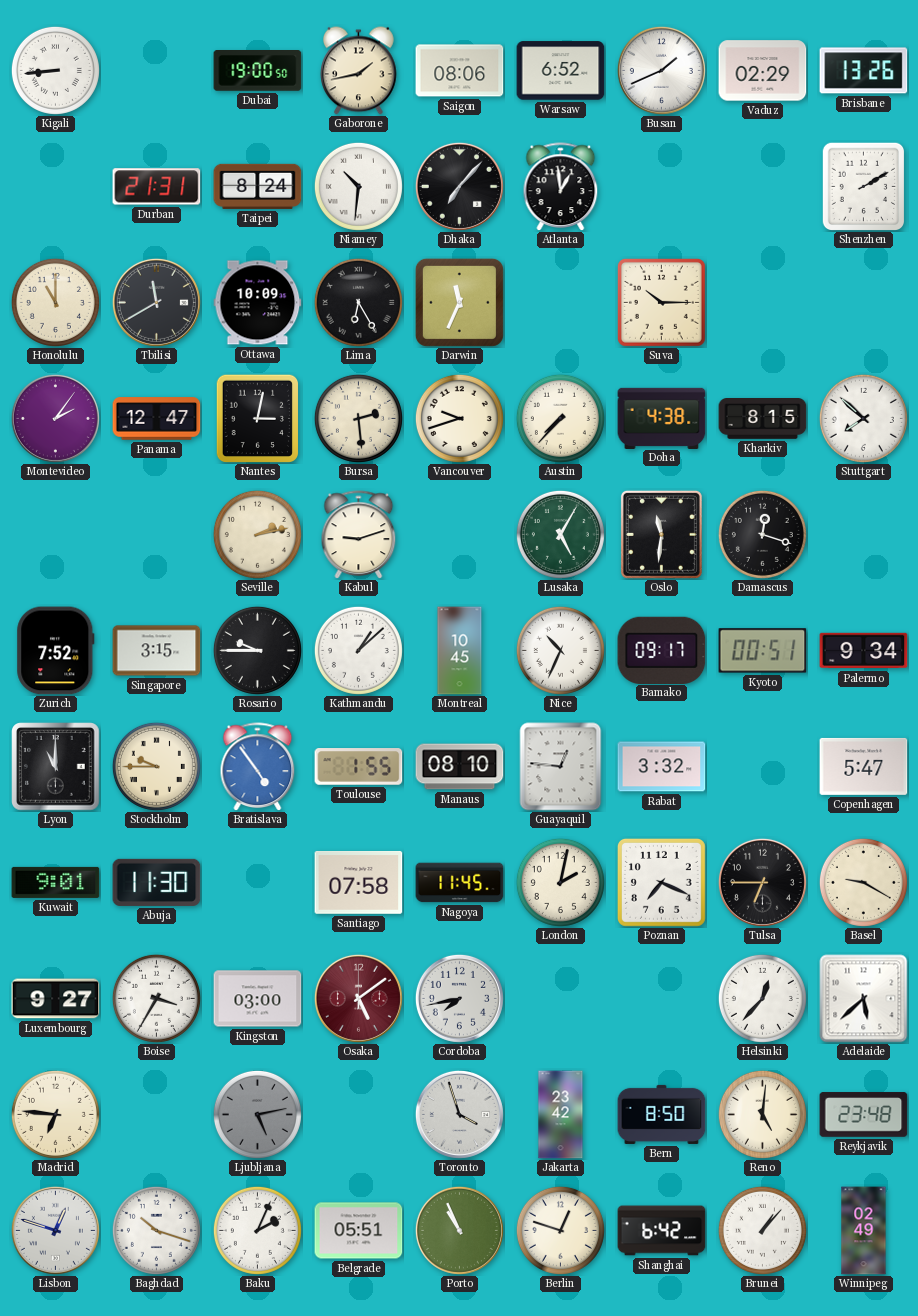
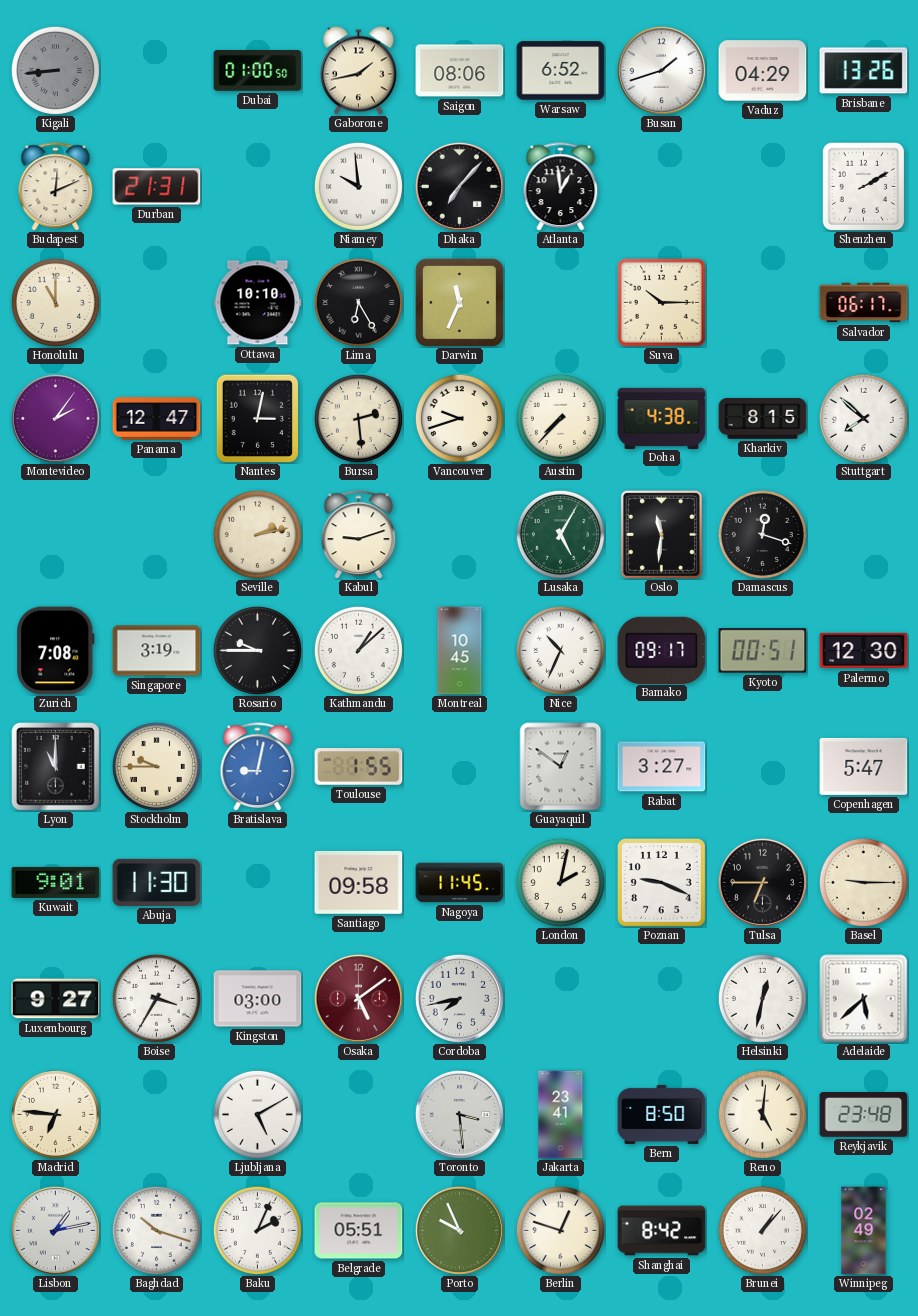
Kigali dial: white -> grey
Dubai: 19:00 -> 01:00
Busan: 1:41 -> 1:42
Vaduz: 02:29 -> 04:29
Budapest: none -> 12:11
Taipei: 8:24 -> none
Niamey: 10:31 -> 9:59
Tbilisi: 11:40 -> none
Ottawa: 10:09 -> 10:10
Salvador: none -> 06:17
Zurich: 7:52 -> 7:08
Singapore: 3:15 -> 3:19
Palermo: 9:34 -> 12:30
Bratislava: 4:54 -> 9:02
Manaus: 08:10 -> none
Guayaquil: 12:46 -> 12:51
Rabat: 3:32 -> 3:27
Santiago: 07:58 -> 09:58
Poznan: 7:19 -> 9:19
Basel: 9:20 -> 9:15
Helsinki: 12:37 -> 12:32
Ljubljana: 5:13 -> 5:10
Ljubljana dial: grey -> white
Toronto: 3:57 -> 3:29
Jakarta: 23:42 -> 23:41
Lisbon: 12:48 -> 1:13
Porto: 10:56 -> 9:56
Shanghai: 6:42 -> 8:42
